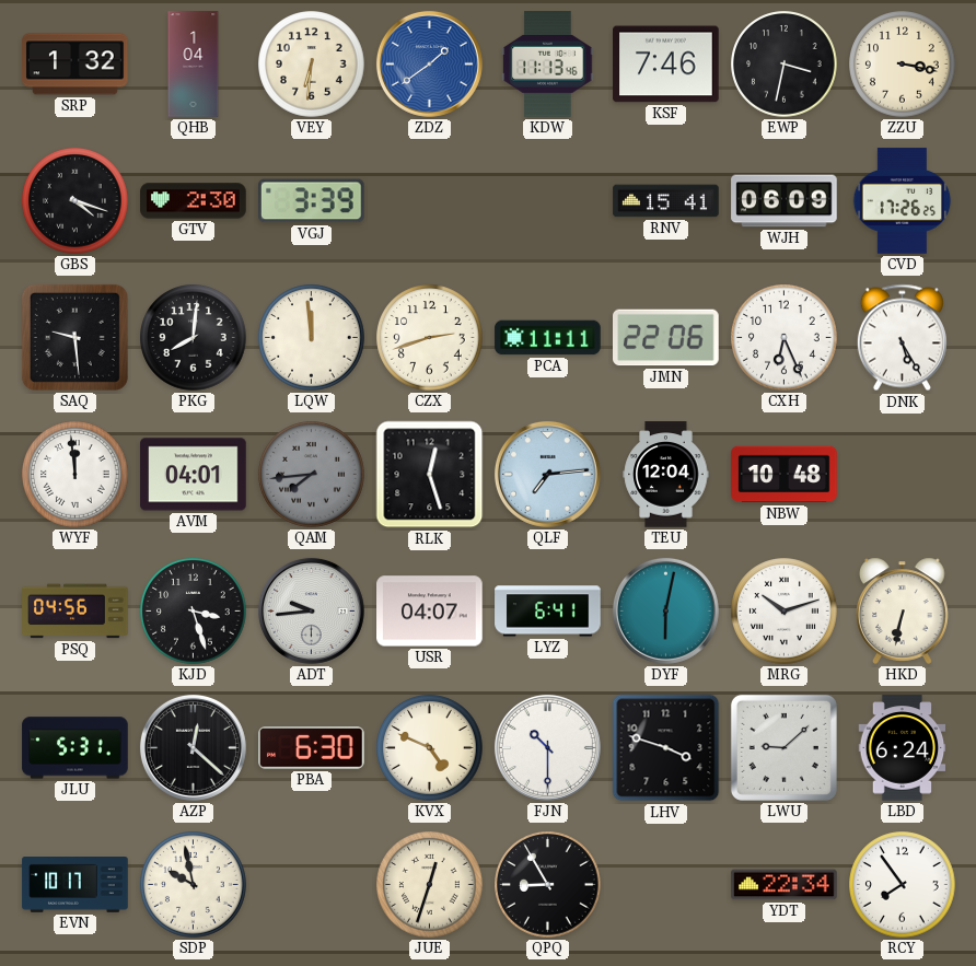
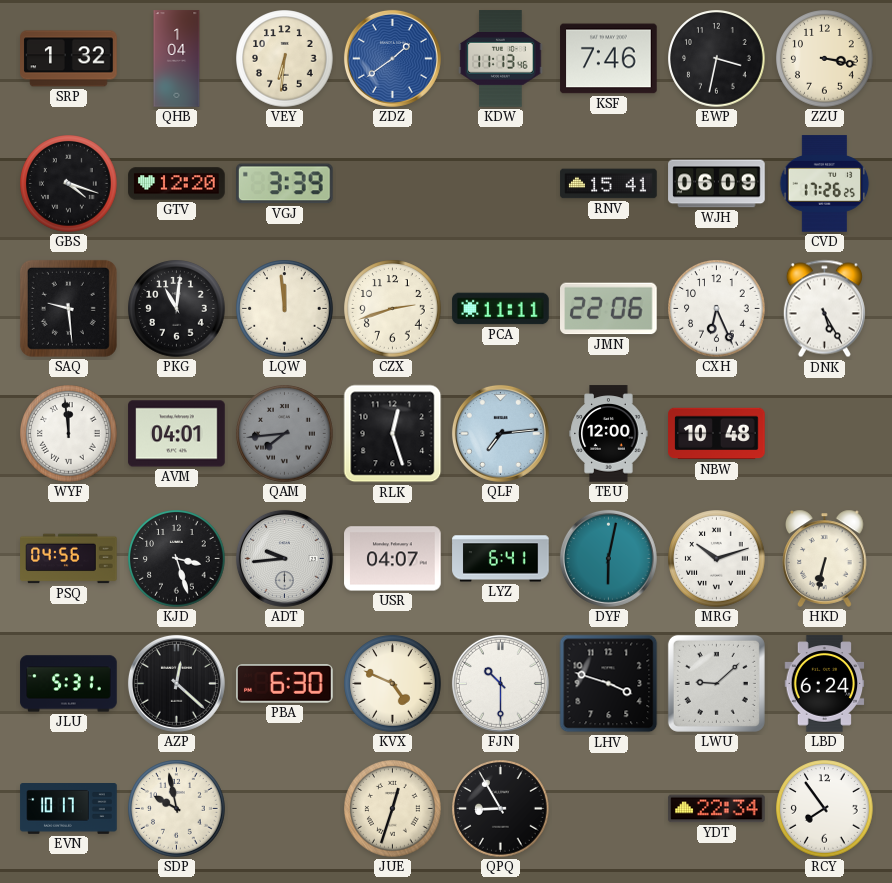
GTV: 2:30 -> 12:20
PKG: 8:01 -> 11:01
TEU: 12:04 -> 12:00
